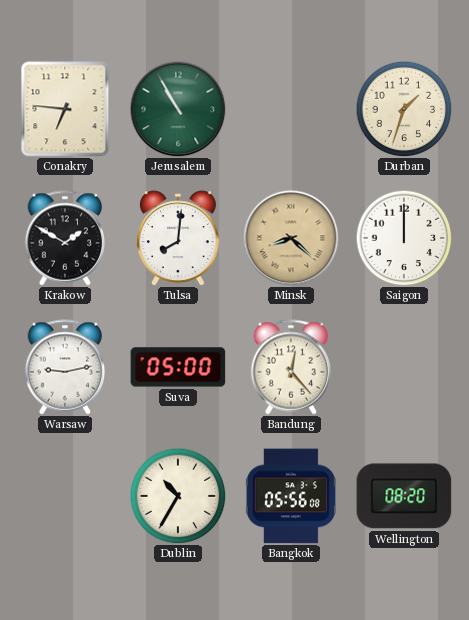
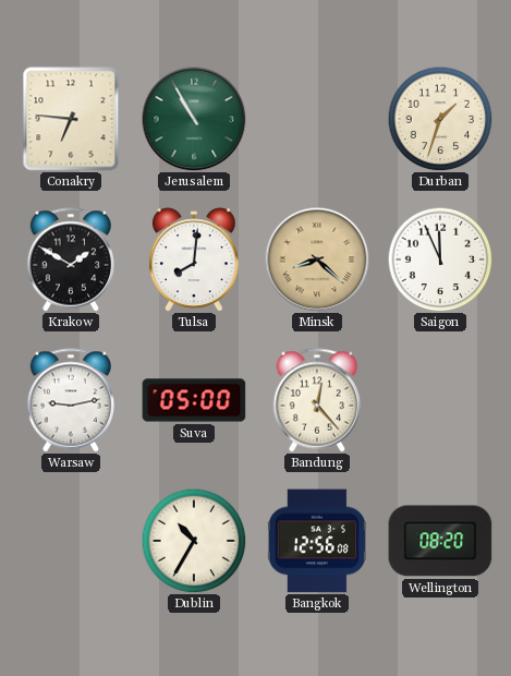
Saigon: 12:00 -> 11:56
Bangkok: 05:56 -> 12:56
